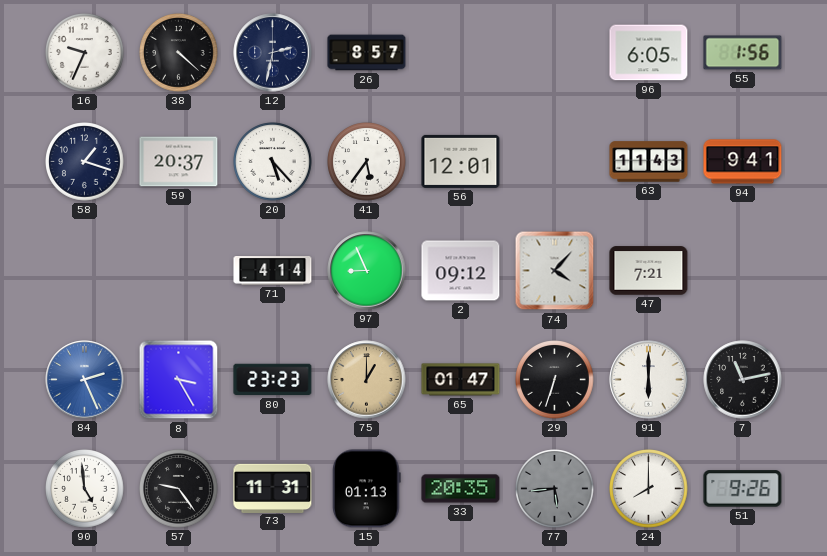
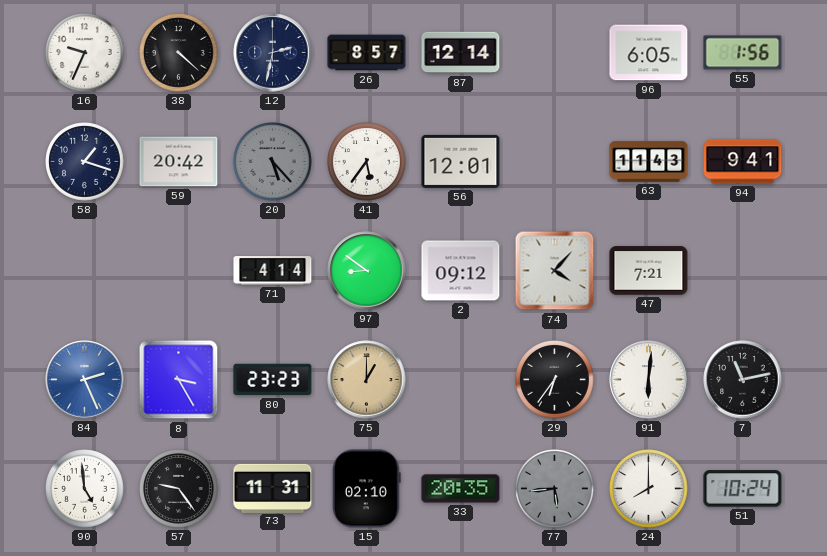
87: none -> 12:14
59: 20:37 -> 20:42
20 dial: white -> grey
97: 8:56 -> 8:51
65: 01:47 -> none
29: 6:33 -> 6:36
91: 6:00 -> 6:01
15: 01:13 -> 02:10
51: 9:26 -> 10:24
